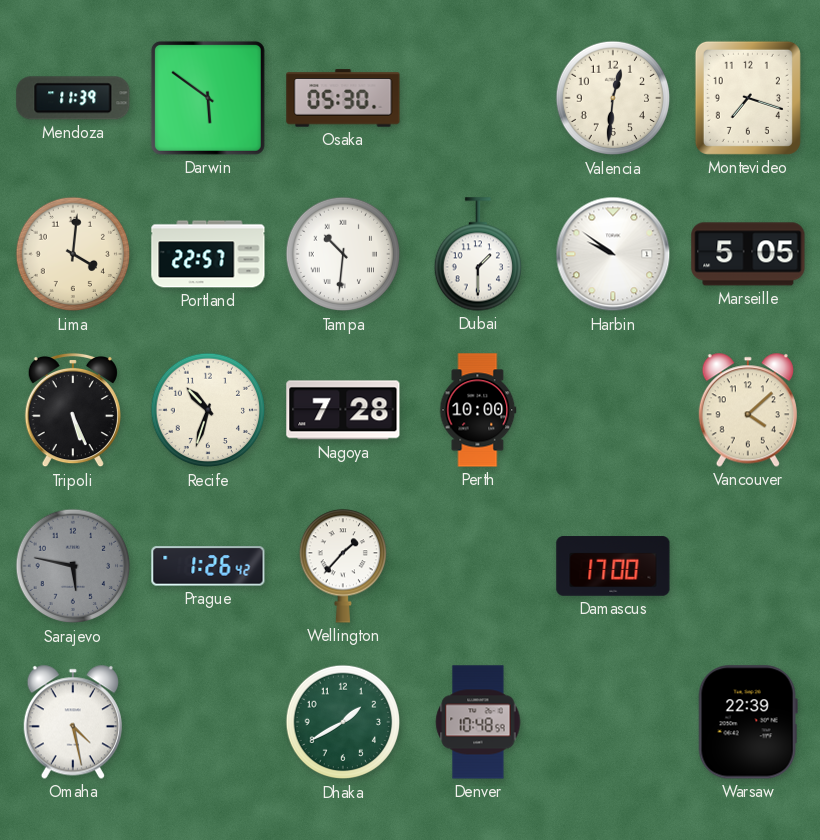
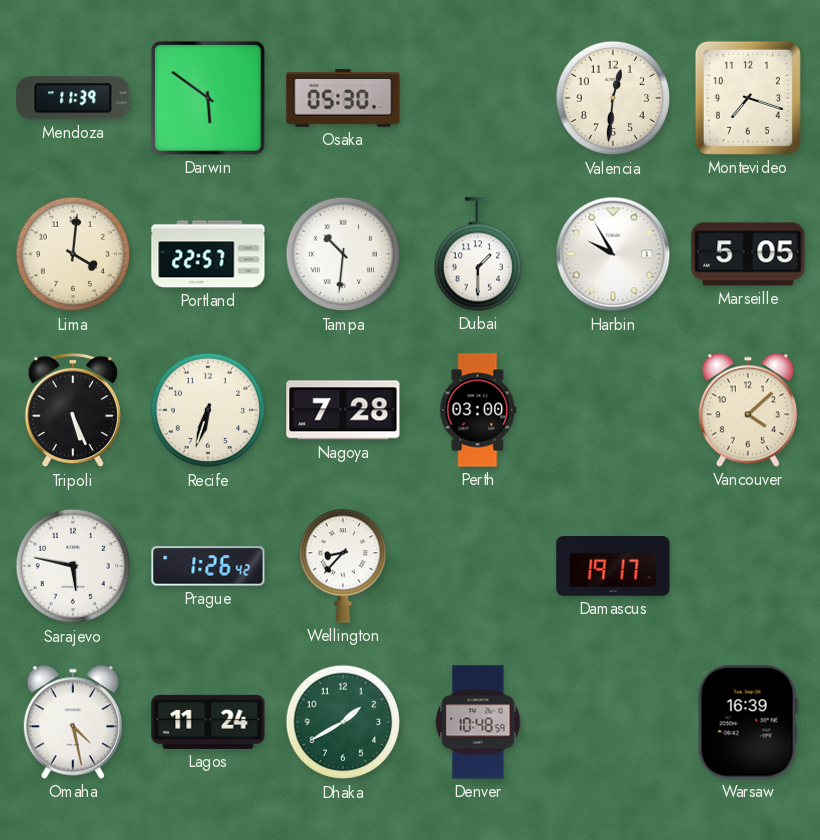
Harbin: 9:51 -> 9:55
Recife: 10:33 -> 6:33
Perth: 10:00 -> 03:00
Sarajevo dial: grey -> white
Wellington: 1:37 -> 8:37
Damascus: 17:00 -> 19:17
Lagos: none -> 11:24
Warsaw: 22:39 -> 16:39
